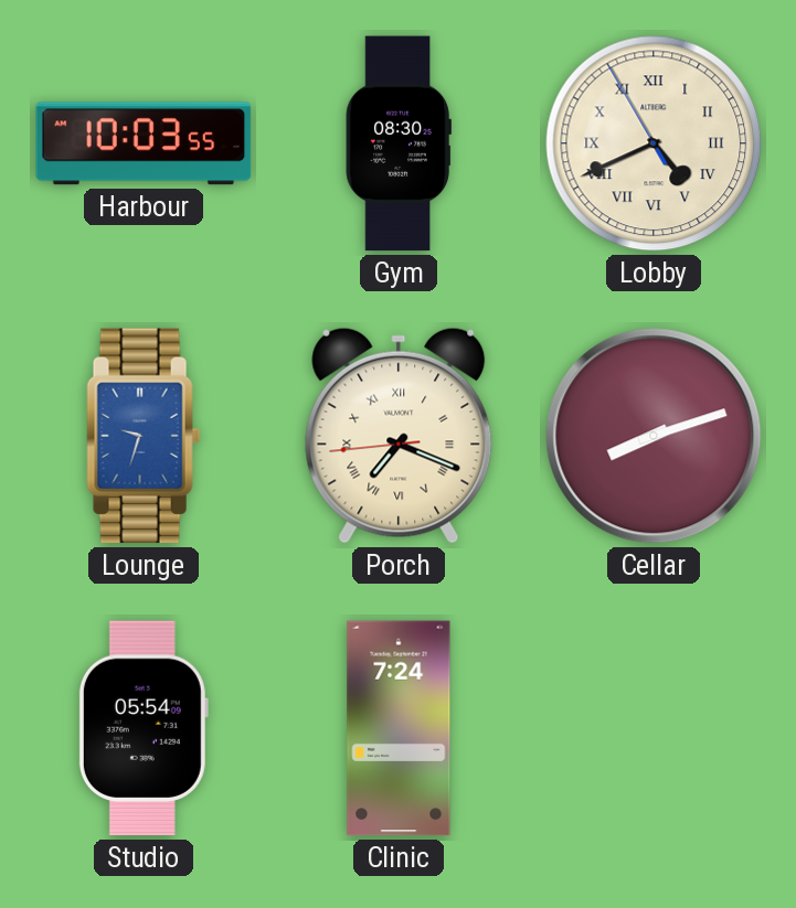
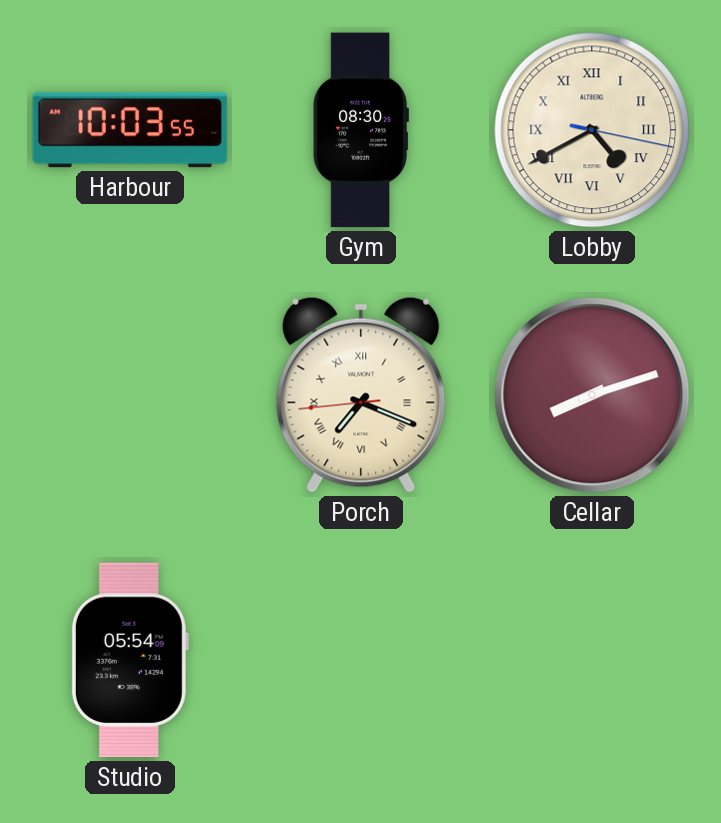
Lobby: 4:40:55 -> 4:40:17
Lounge: 9:33 -> none
Clinic: 7:24 -> none
